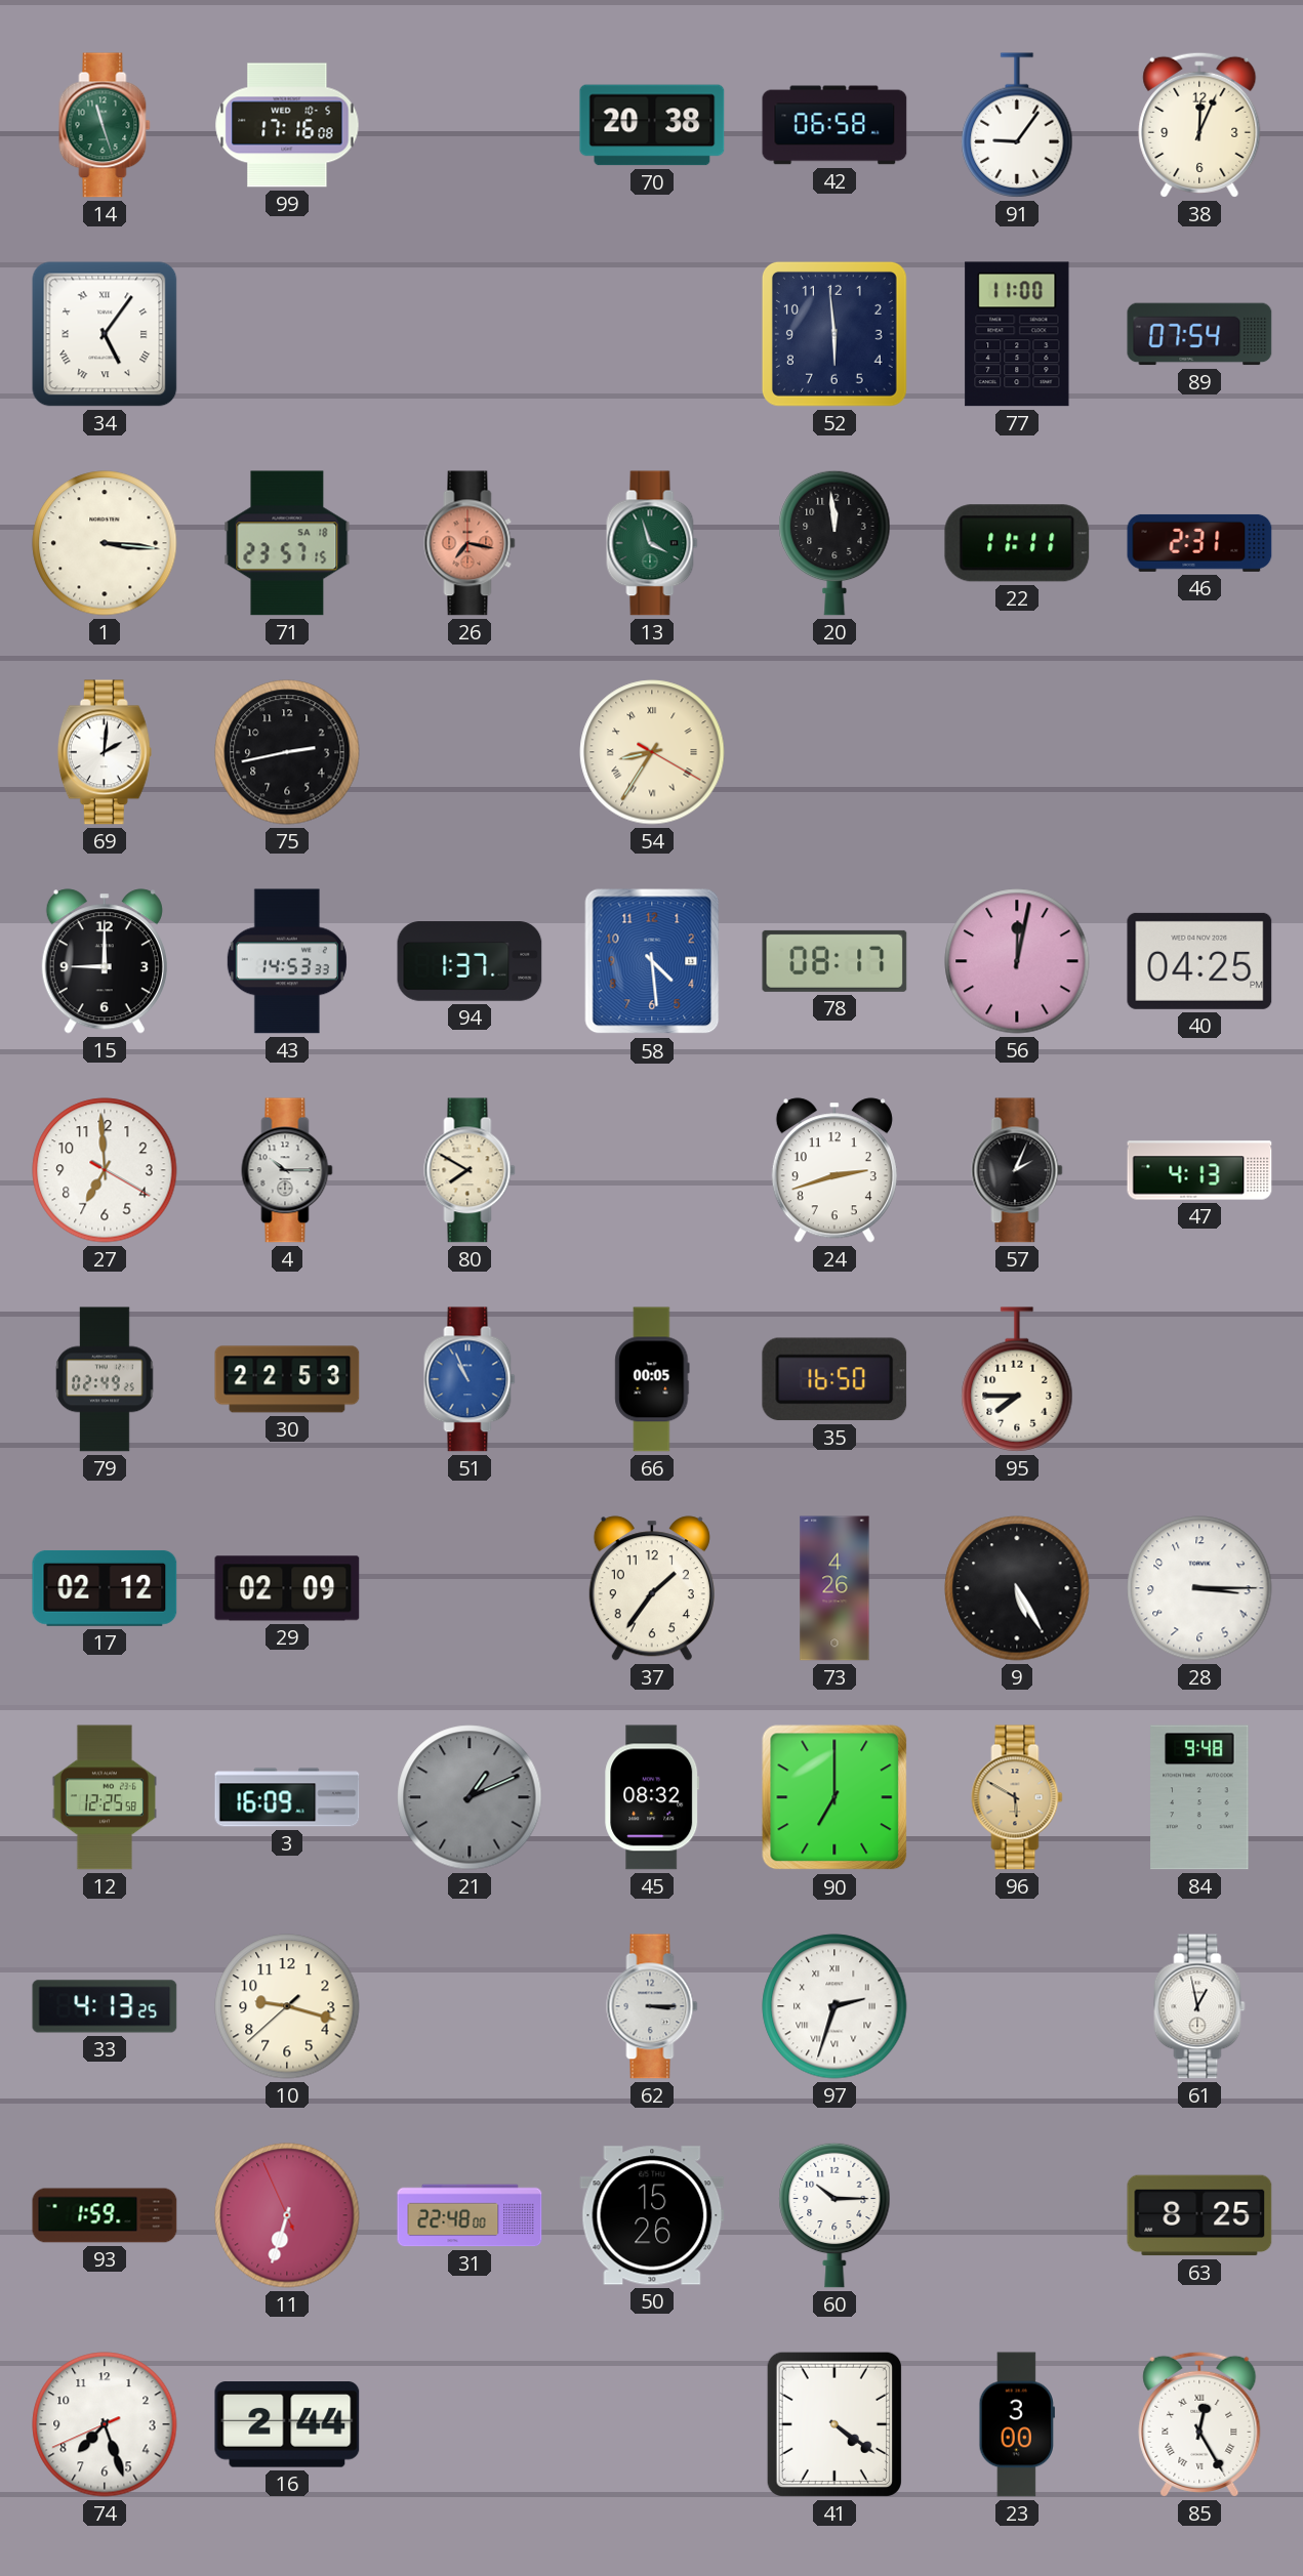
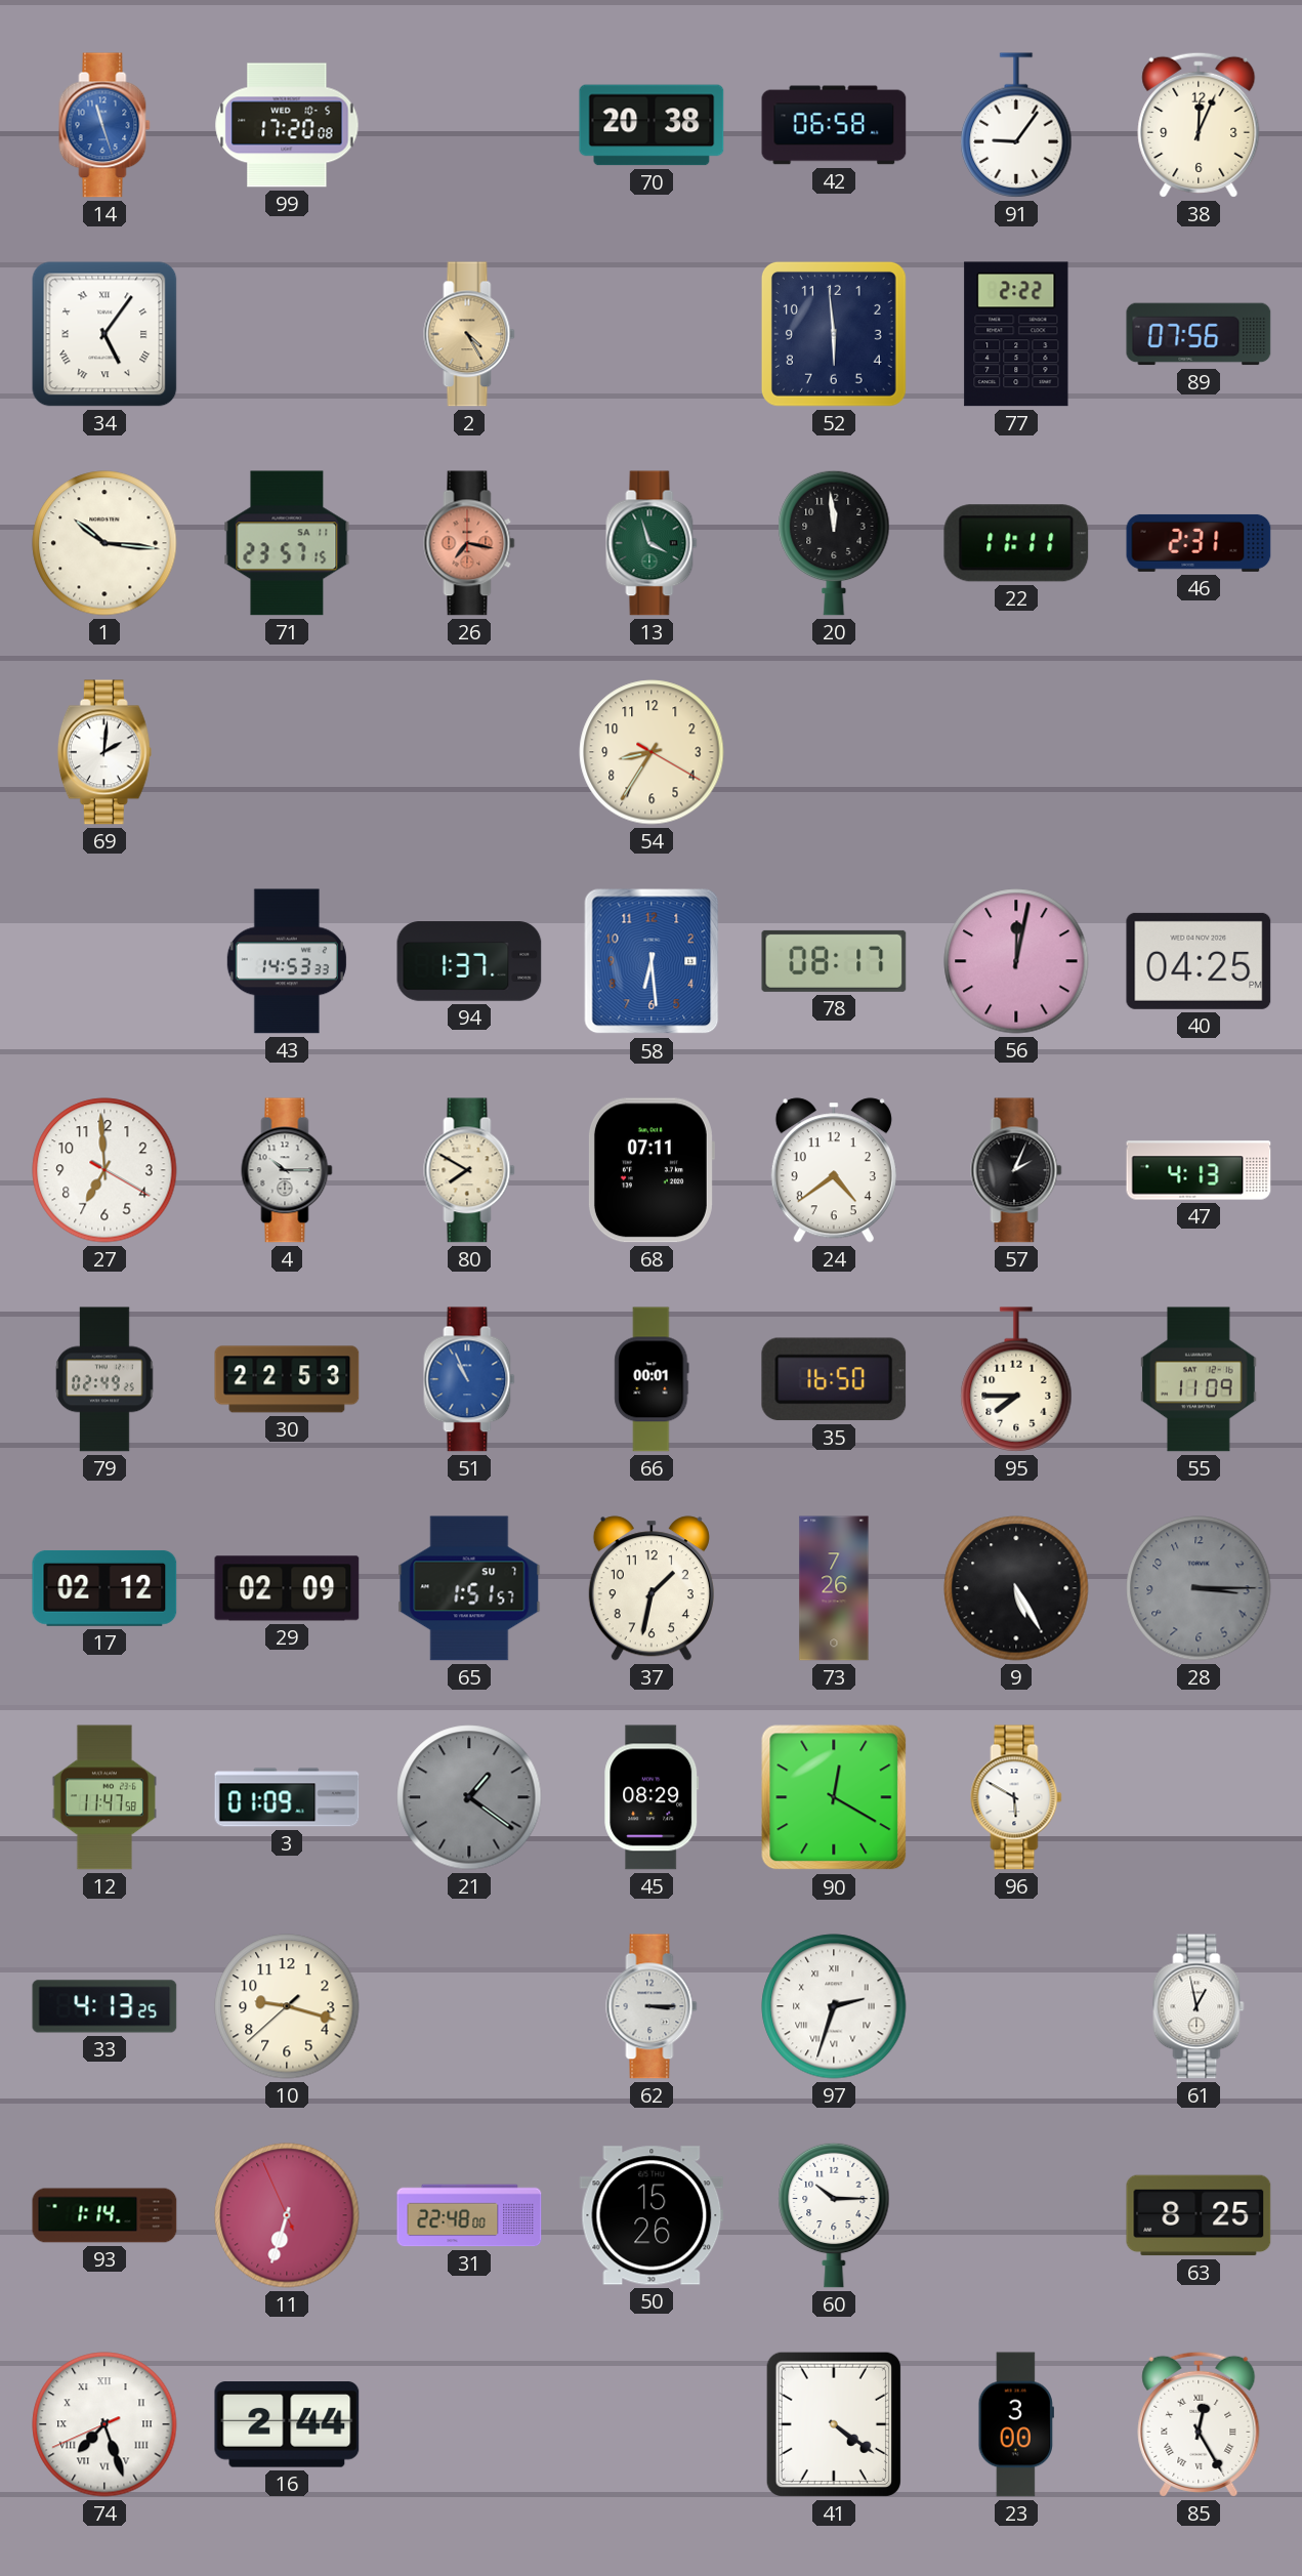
14 dial: green -> blue
99: 17:16 -> 17:20
2: none -> 4:25
77: 11:00 -> 2:22
89: 07:54 -> 07:56
1: 3:16 -> 10:16
71 date: SA 18 -> SA 11
75: 2:43 -> none
54 numerals: Roman -> Arabic
15: 9:00 -> none
58: 4:29 -> 6:29
68: none -> 07:11
24: 2:42 -> 4:39
66: 00:05 -> 00:01
55: none -> 11:09
65: none -> 1:51
37: 1:36 -> 1:32
73: 4:26 -> 7:26
28 dial: white -> grey
12: 12:25 -> 11:47
3: 16:09 -> 01:09
21: 1:11 -> 1:21
45: 08:32 -> 08:29
90: 7:00 -> 12:20
96 dial: champagne -> white
84: 9:48 -> none
93: 1:59 -> 1:14
74 numerals: Arabic -> Roman
